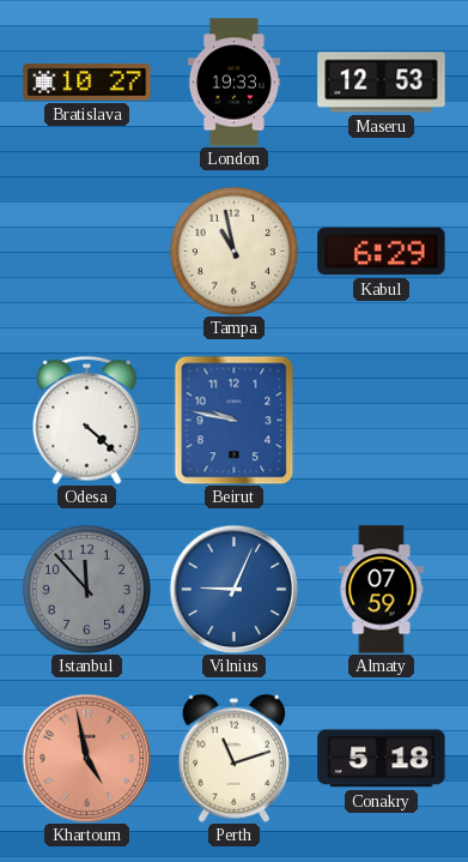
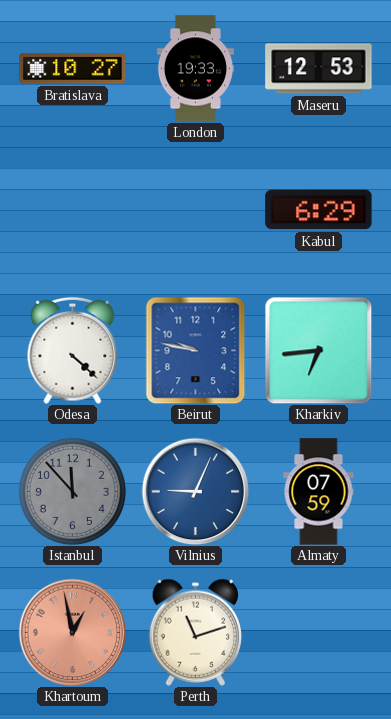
Tampa: 10:58 -> none
Kharkiv: none -> 6:44
Khartoum: 4:58 -> 12:58
Conakry: 5:18 -> none
